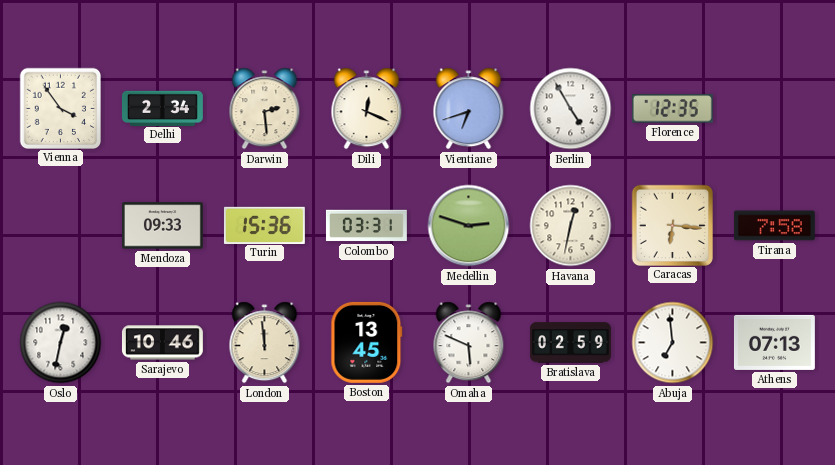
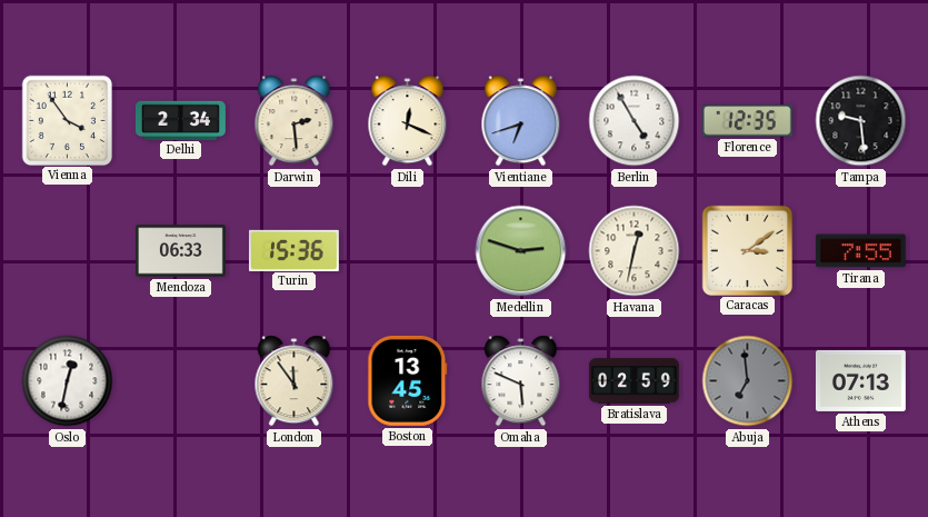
Tampa: none -> 9:29
Mendoza: 09:33 -> 06:33
Colombo: 03:31 -> none
Caracas: 6:16 -> 3:09
Tirana: 7:58 -> 7:55
Sarajevo: 10:46 -> none
London: 11:59 -> 11:54
Abuja dial: white -> grey
